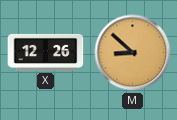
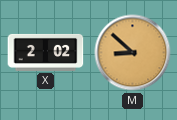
X: 12:26 -> 2:02
